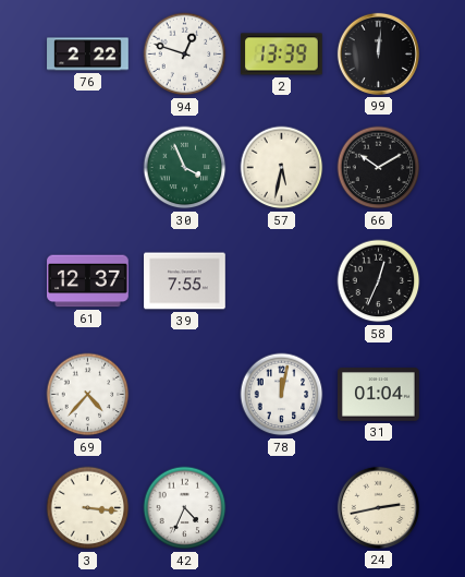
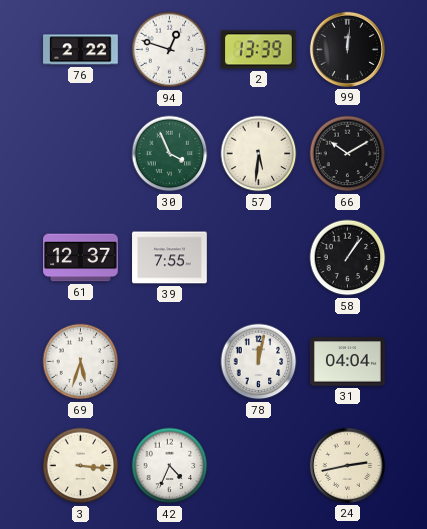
57: 5:32 -> 5:31
58: 12:34 -> 1:06
69: 4:37 -> 5:33
31: 01:04 -> 04:04
